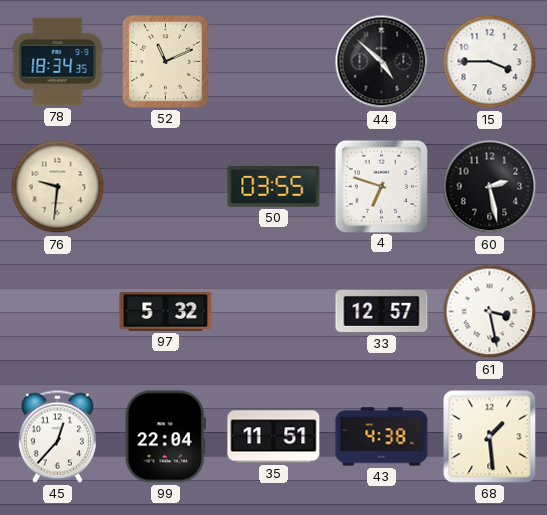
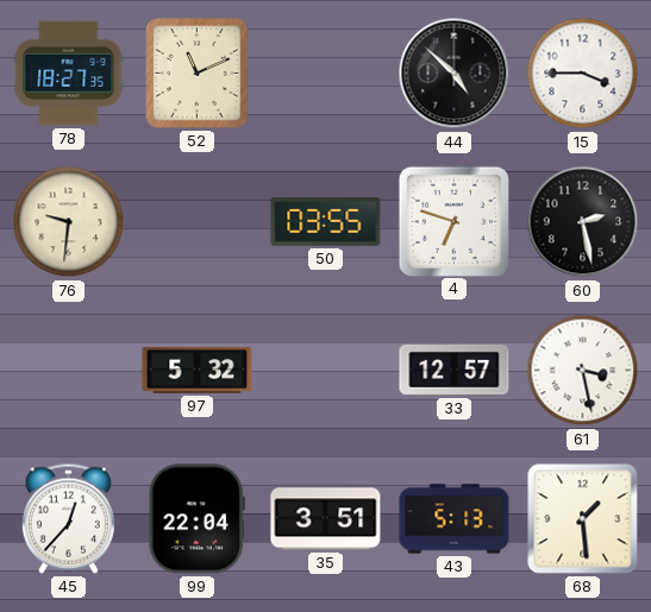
78: 18:34 -> 18:27
35: 11:51 -> 3:51
43: 4:38 -> 5:13
